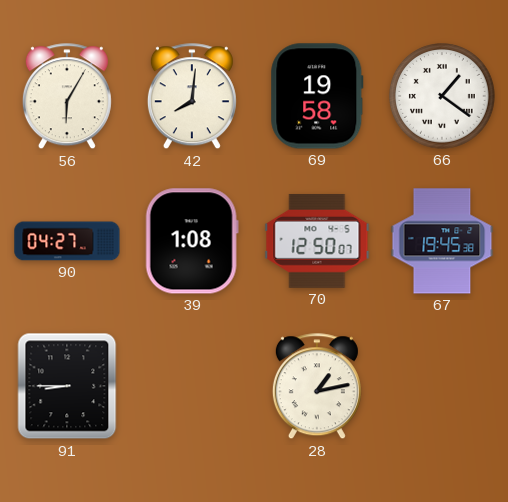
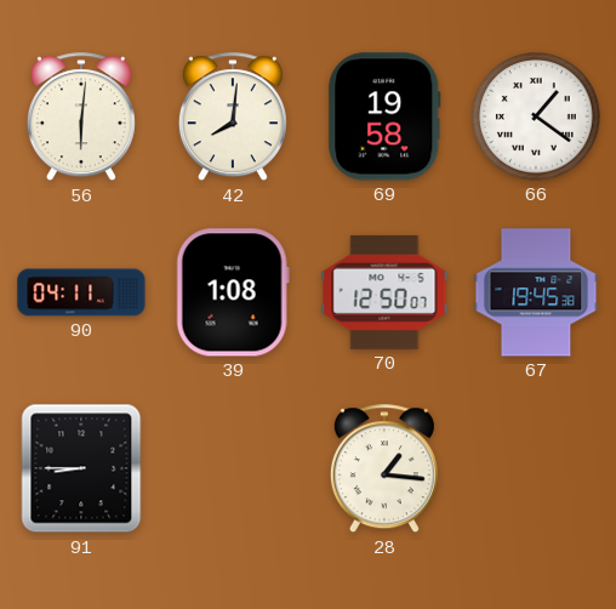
56: 6:05 -> 6:01
90: 04:27 -> 04:11
28: 1:13 -> 1:16
